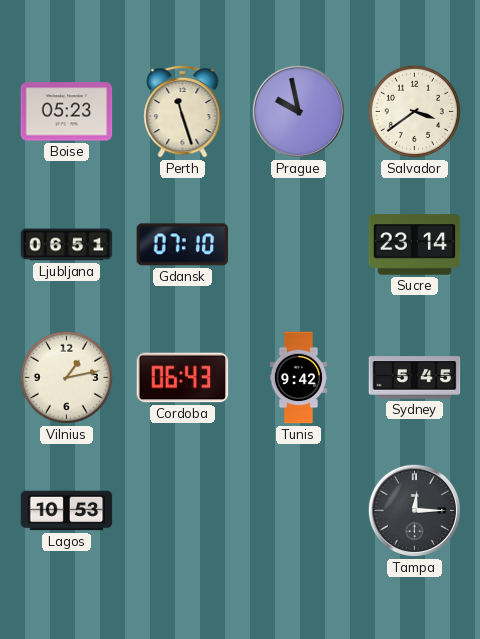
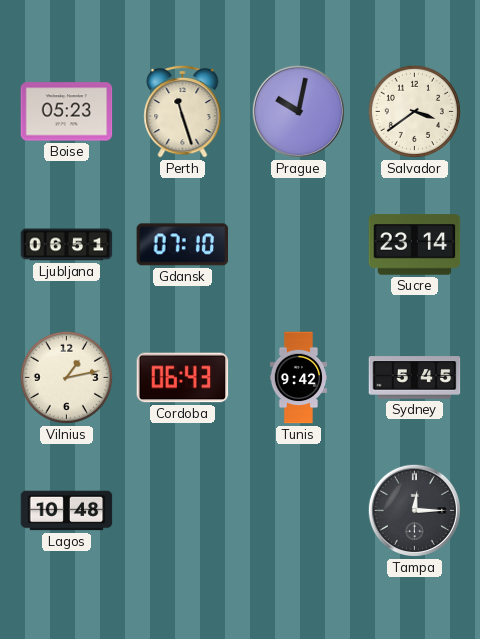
Prague: 9:58 -> 10:02
Lagos: 10:53 -> 10:48
